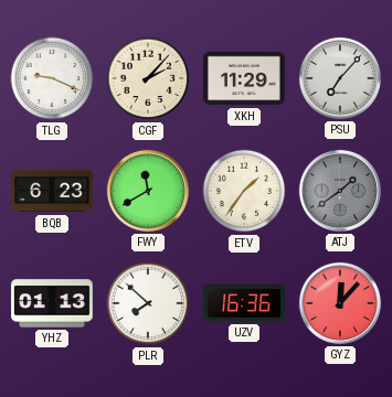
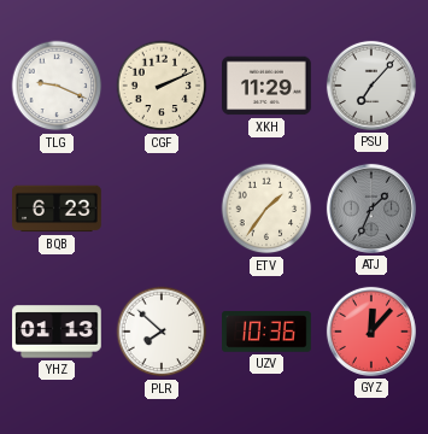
CGF: 2:07 -> 2:11
FWY: 11:40 -> none
ATJ: 1:39 -> 1:34
UZV: 16:36 -> 10:36
